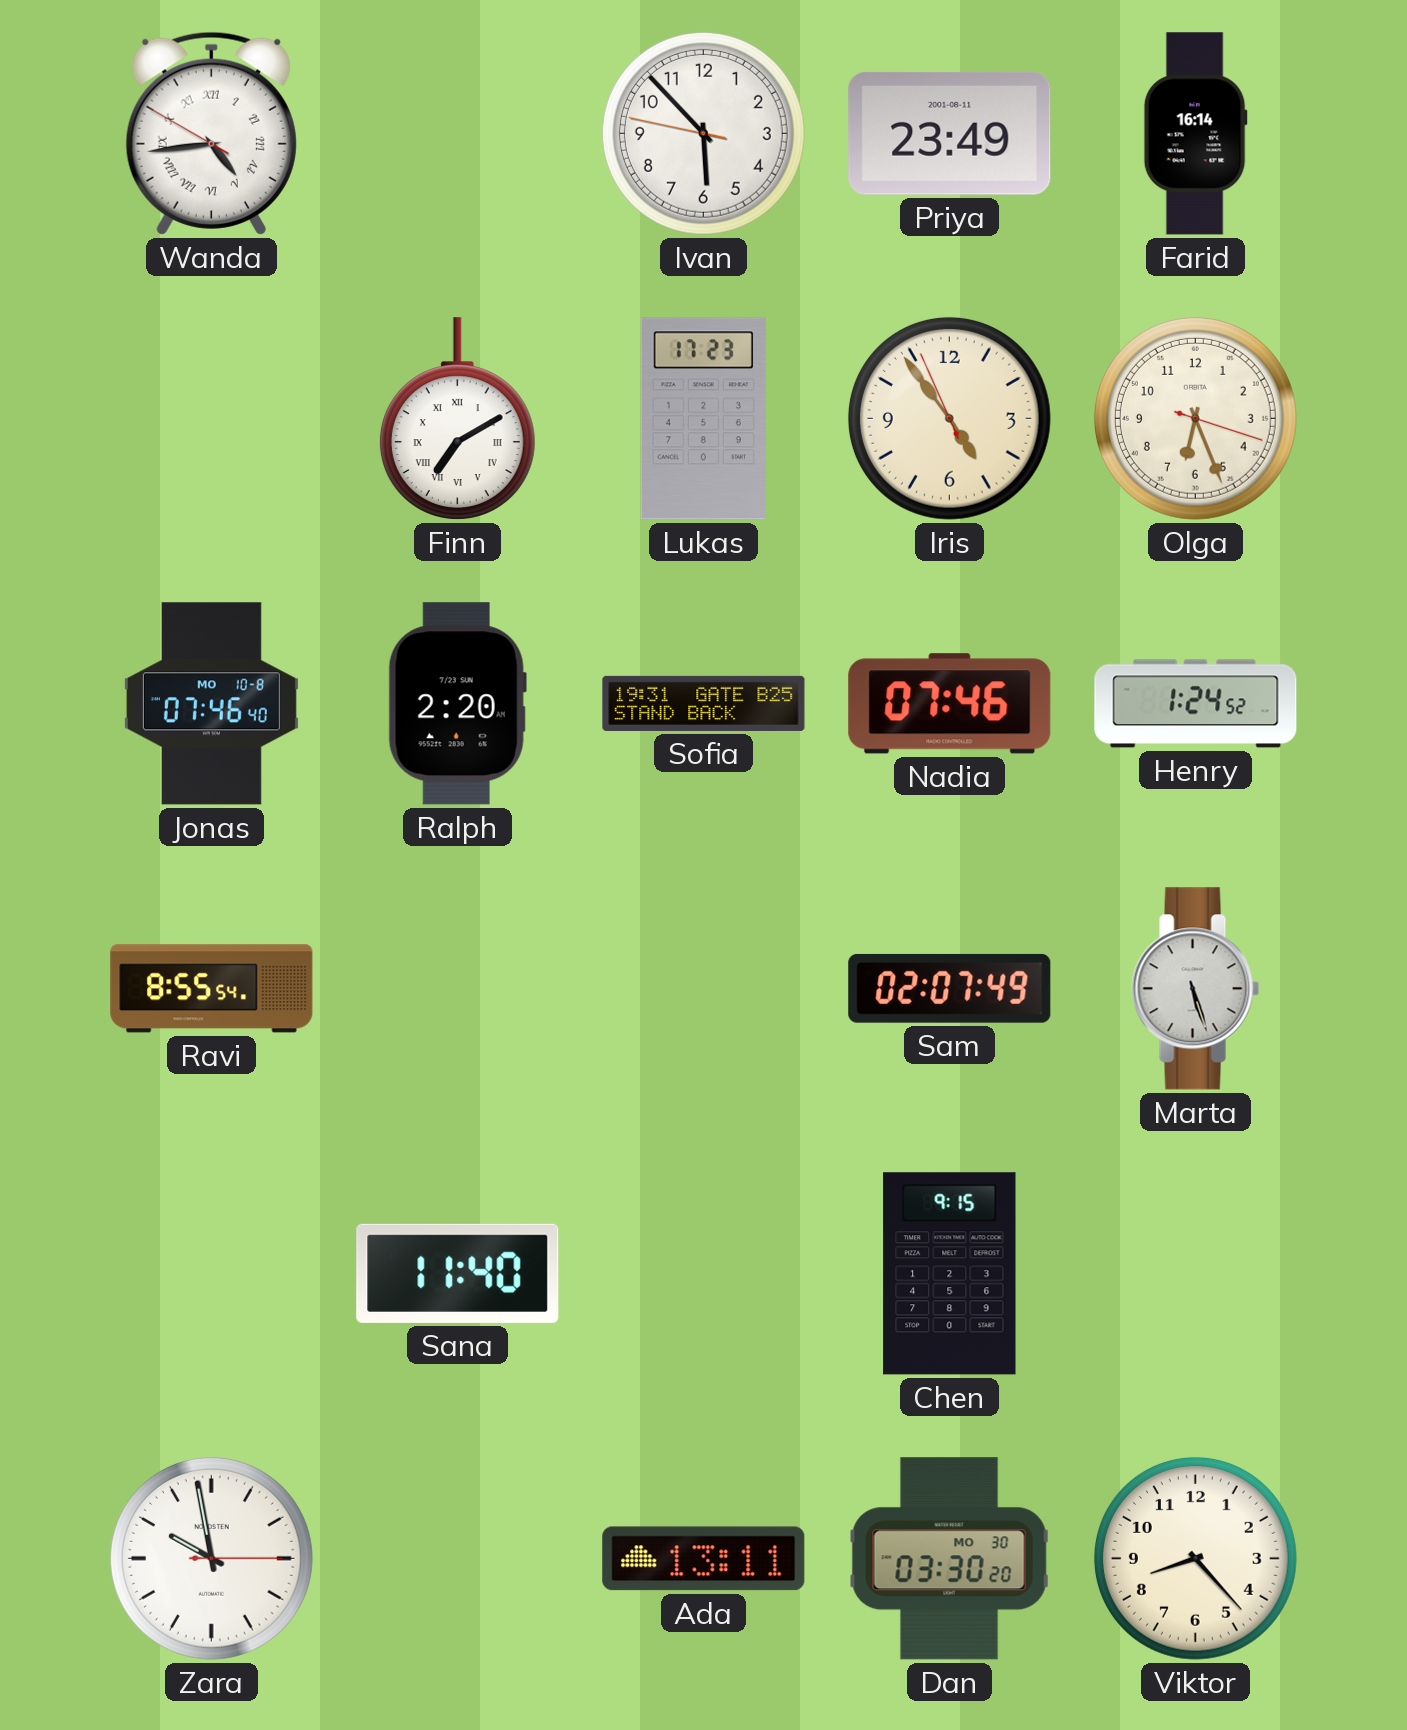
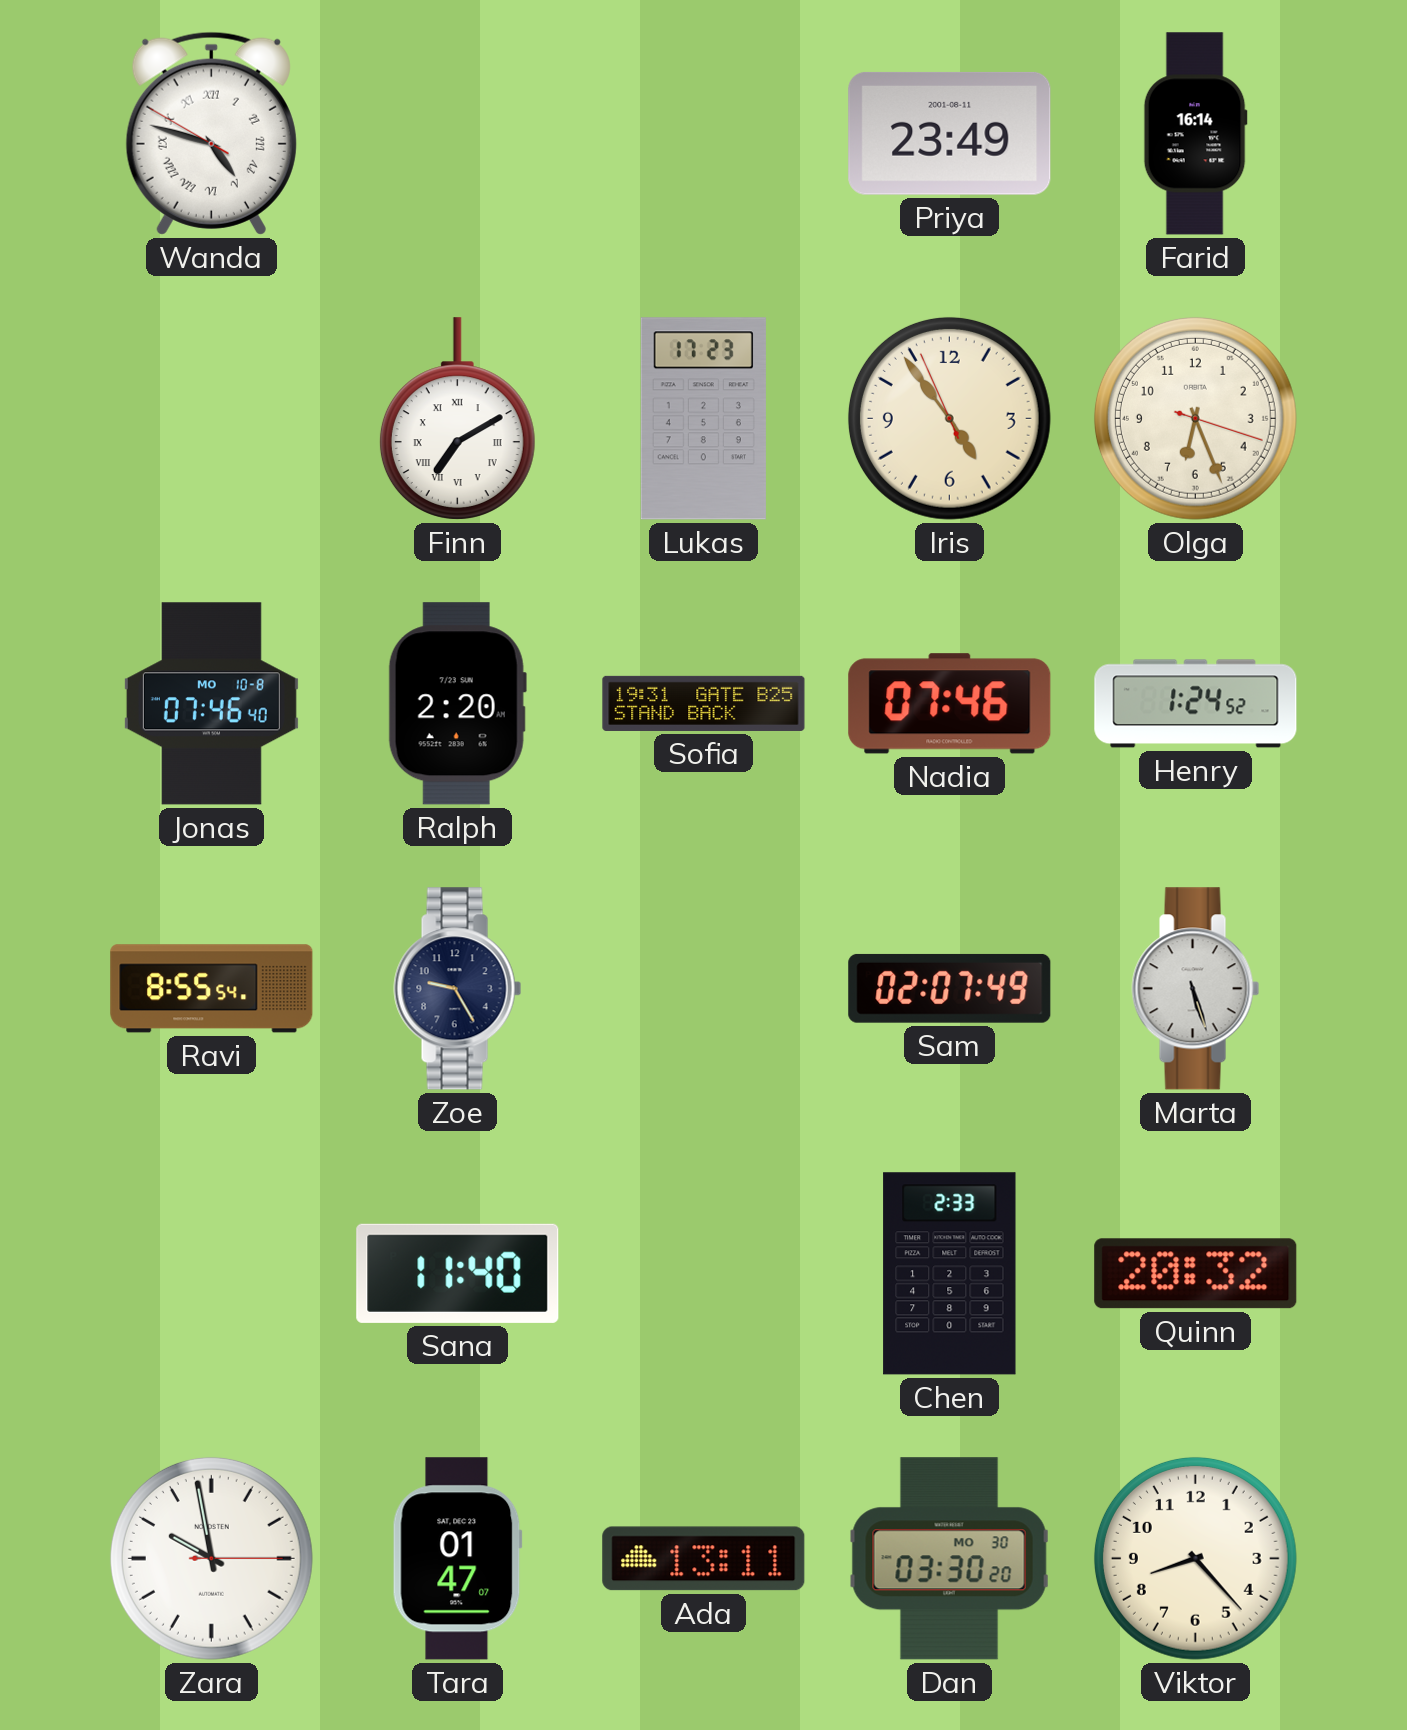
Wanda: 4:43 -> 4:47
Ivan: 5:52 -> none
Zoe: none -> 9:25
Chen: 9:15 -> 2:33
Quinn: none -> 20:32
Tara: none -> 01:47
